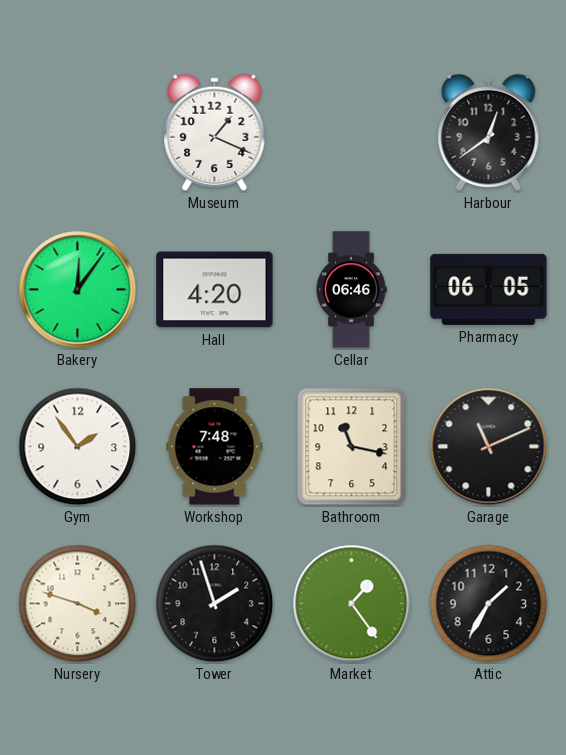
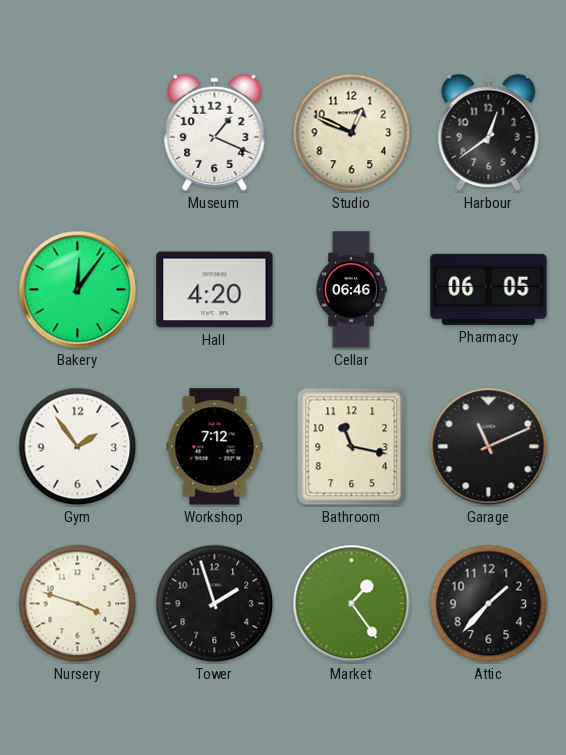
Studio: none -> 12:49
Workshop: 7:48 -> 7:12
Attic: 1:35 -> 1:37
